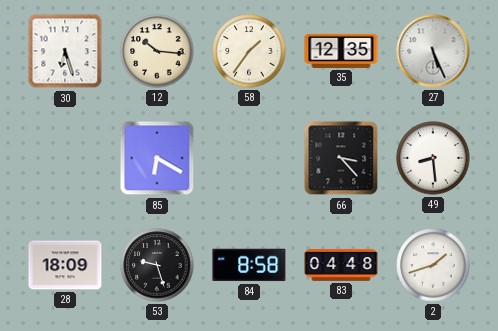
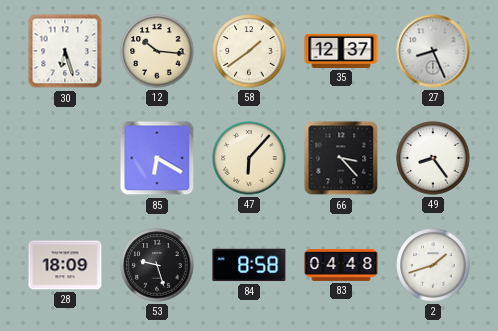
58: 1:36 -> 1:39
35: 12:35 -> 12:37
27: 5:26 -> 8:26
47: none -> 6:07
49: 8:29 -> 8:24
